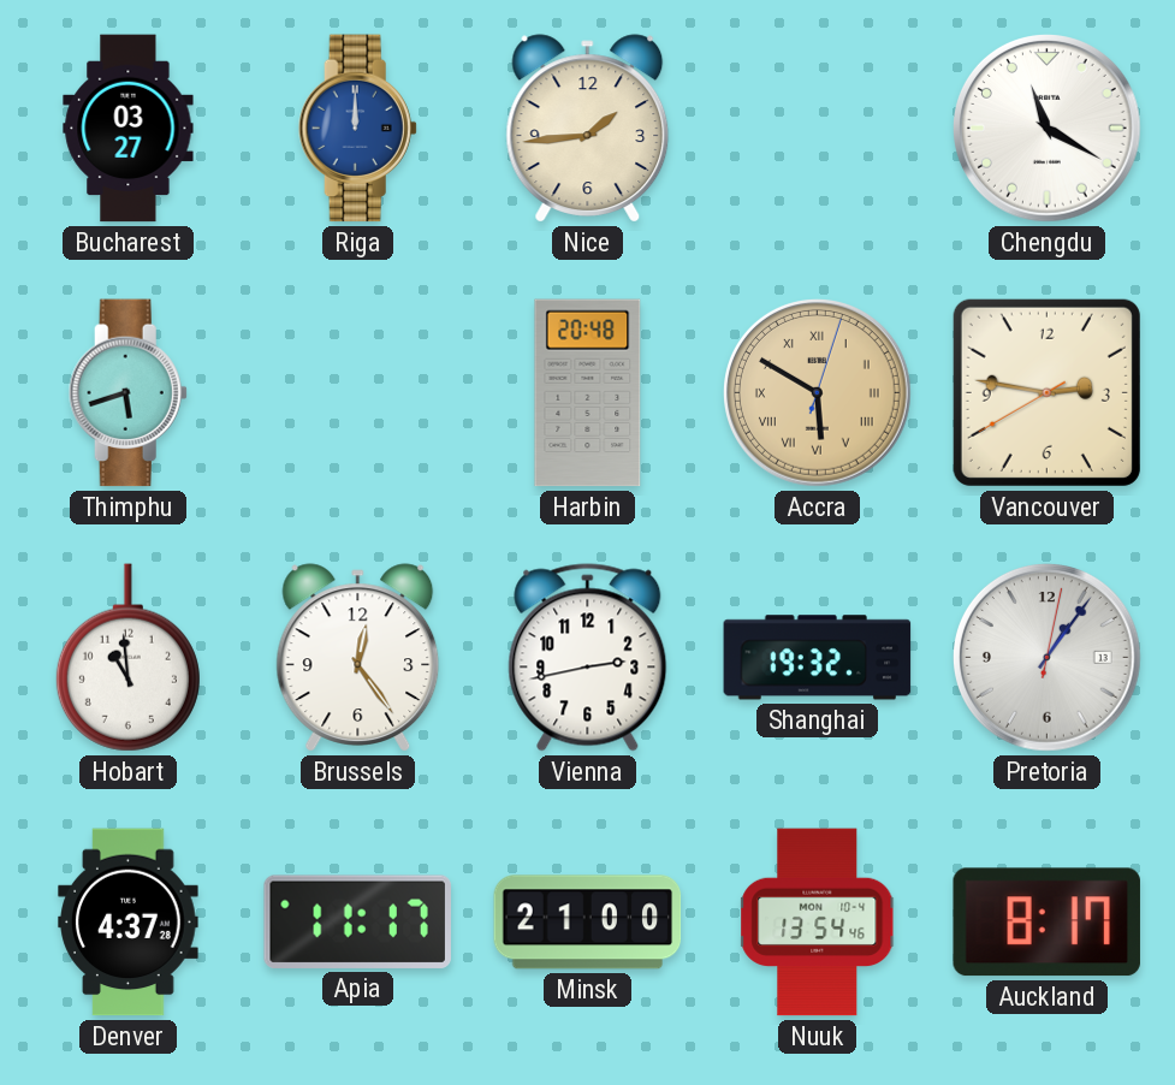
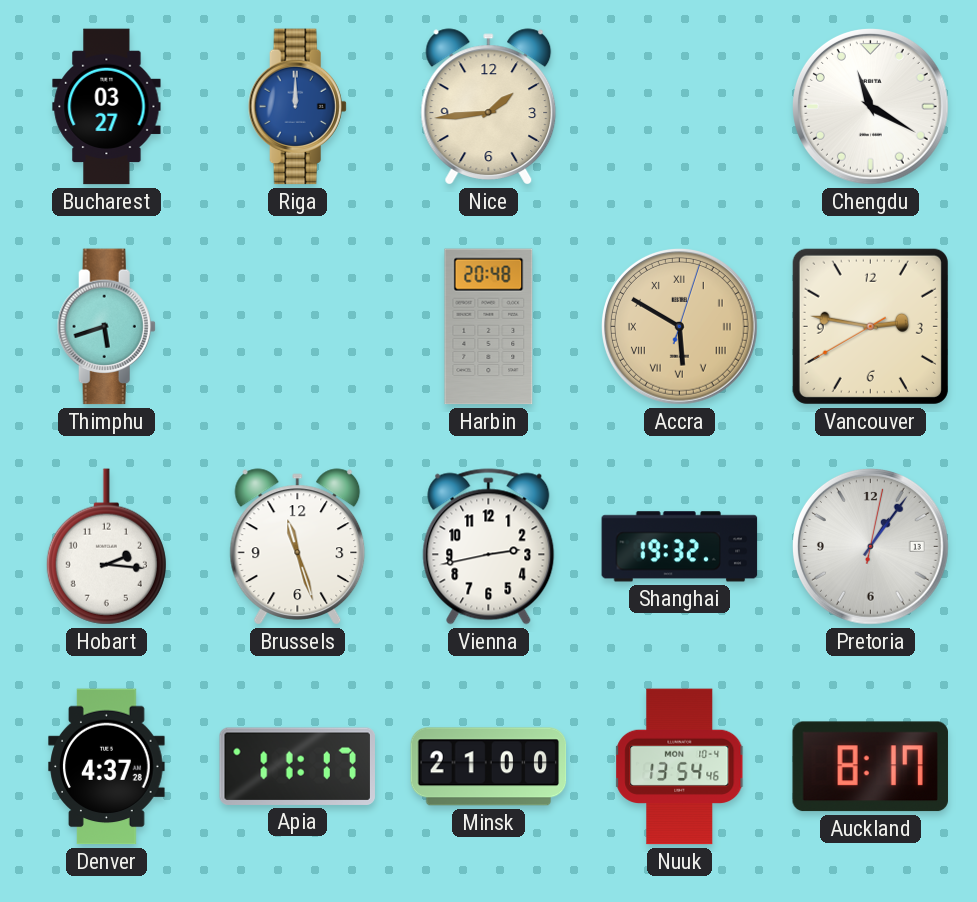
Hobart: 10:59 -> 2:16
Brussels: 12:24 -> 11:27
